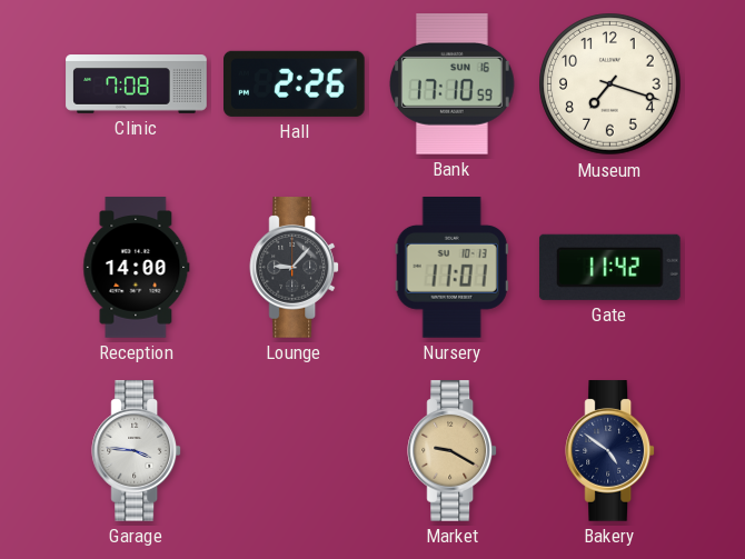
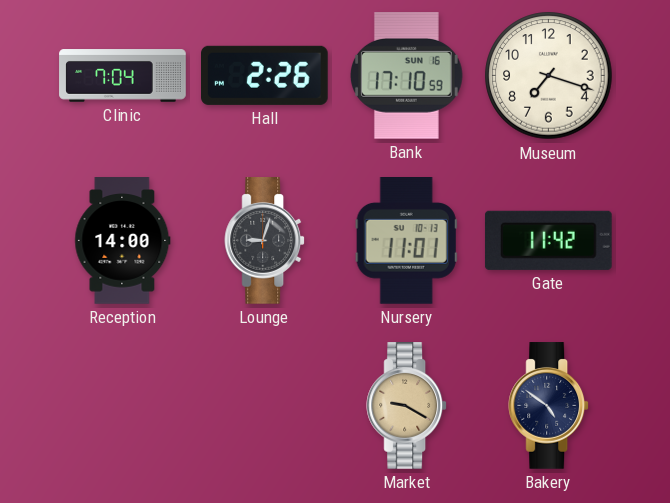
Clinic: 7:08 -> 7:04
Lounge: 9:07 -> 9:03
Garage: 3:46 -> none
